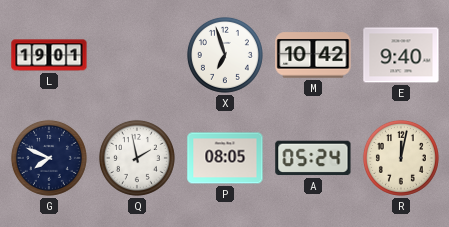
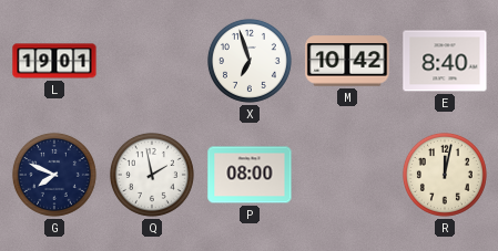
E: 9:40 -> 8:40
P: 08:05 -> 08:00
A: 05:24 -> none
